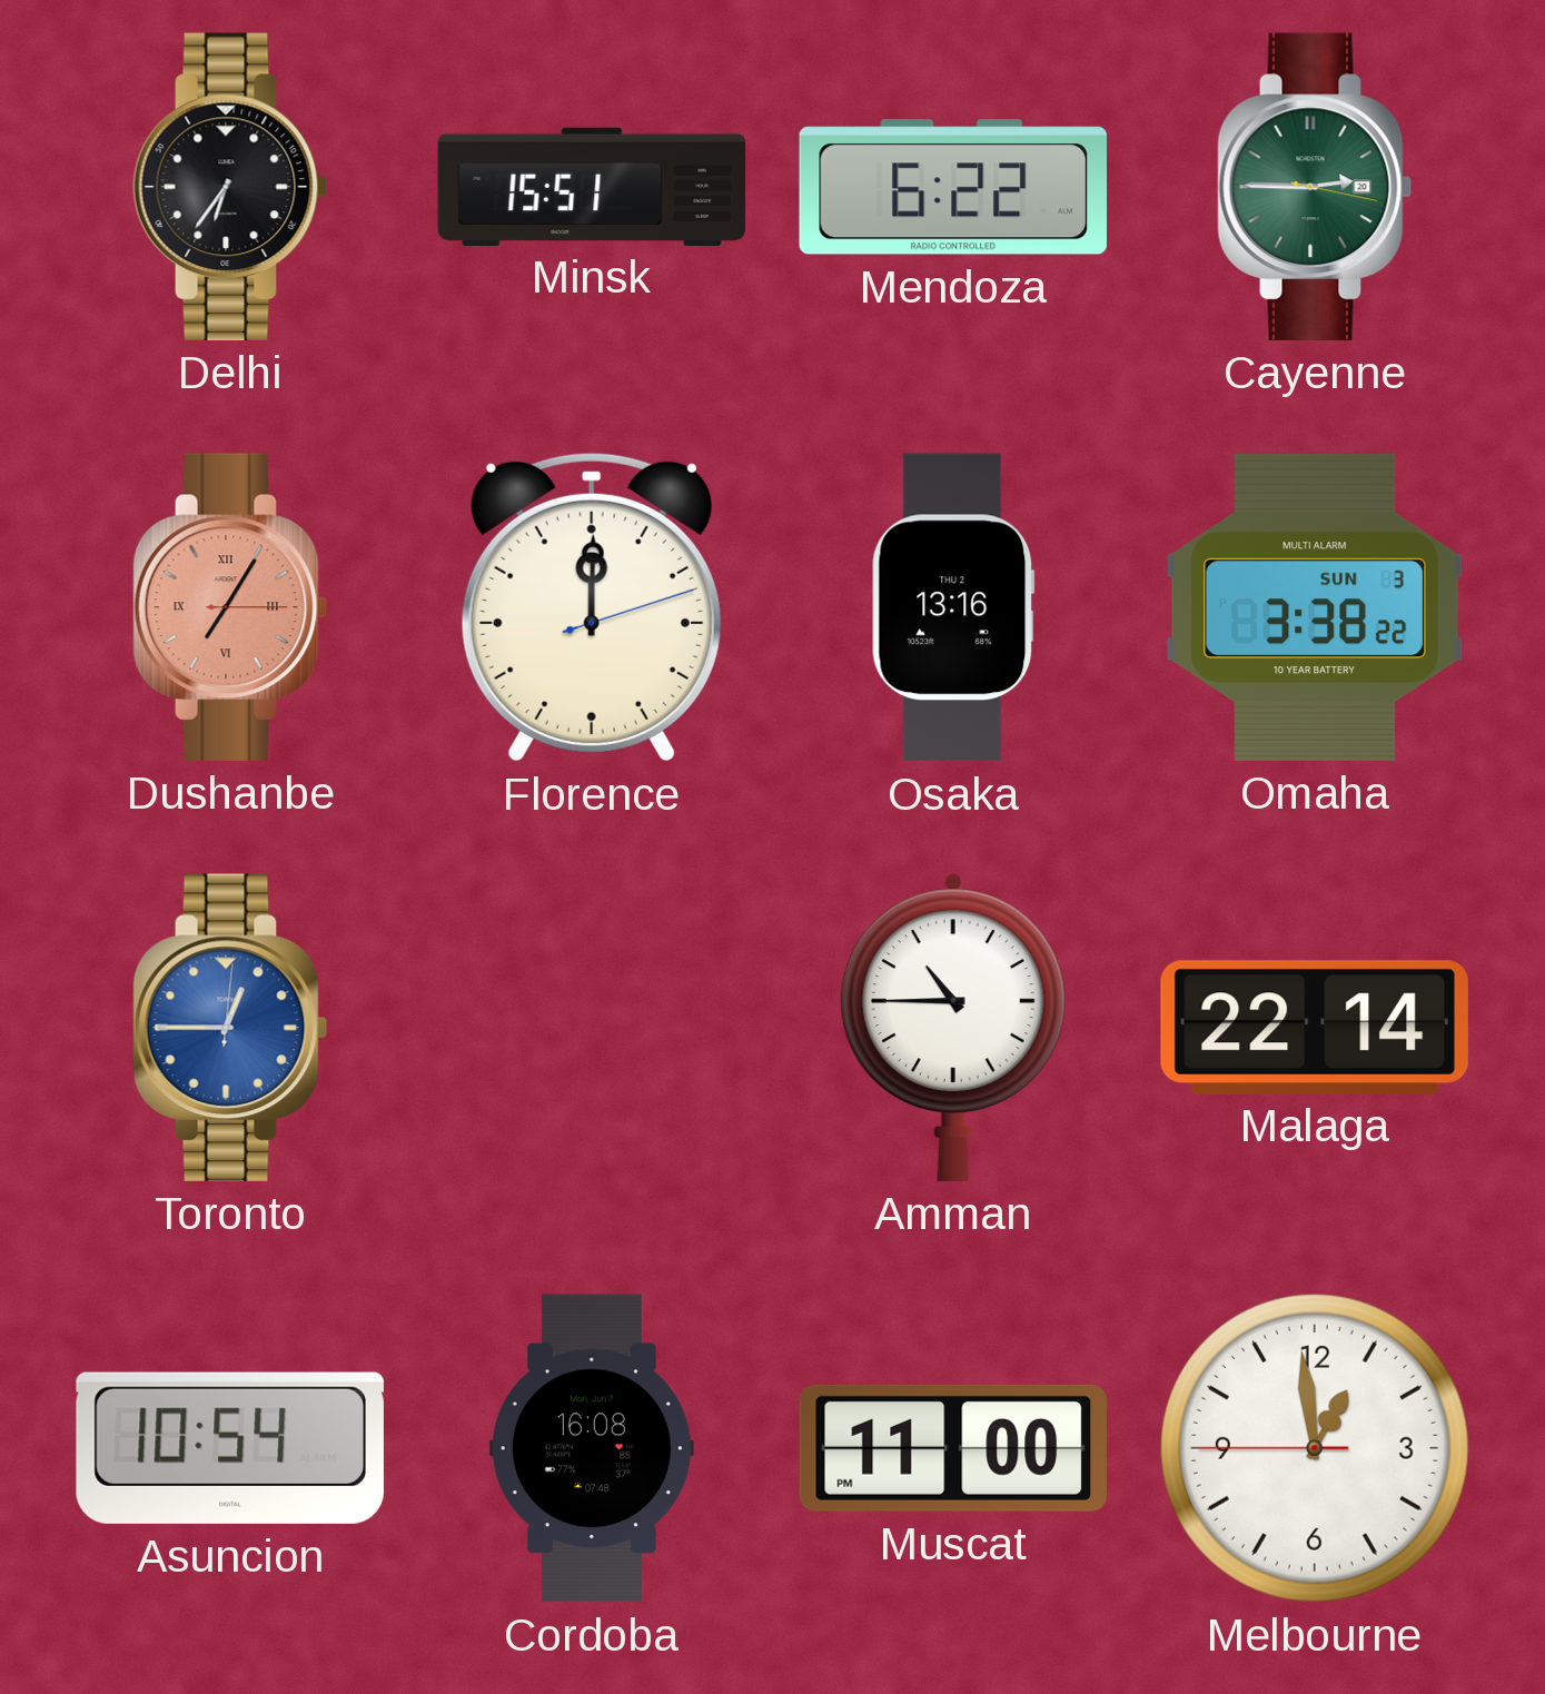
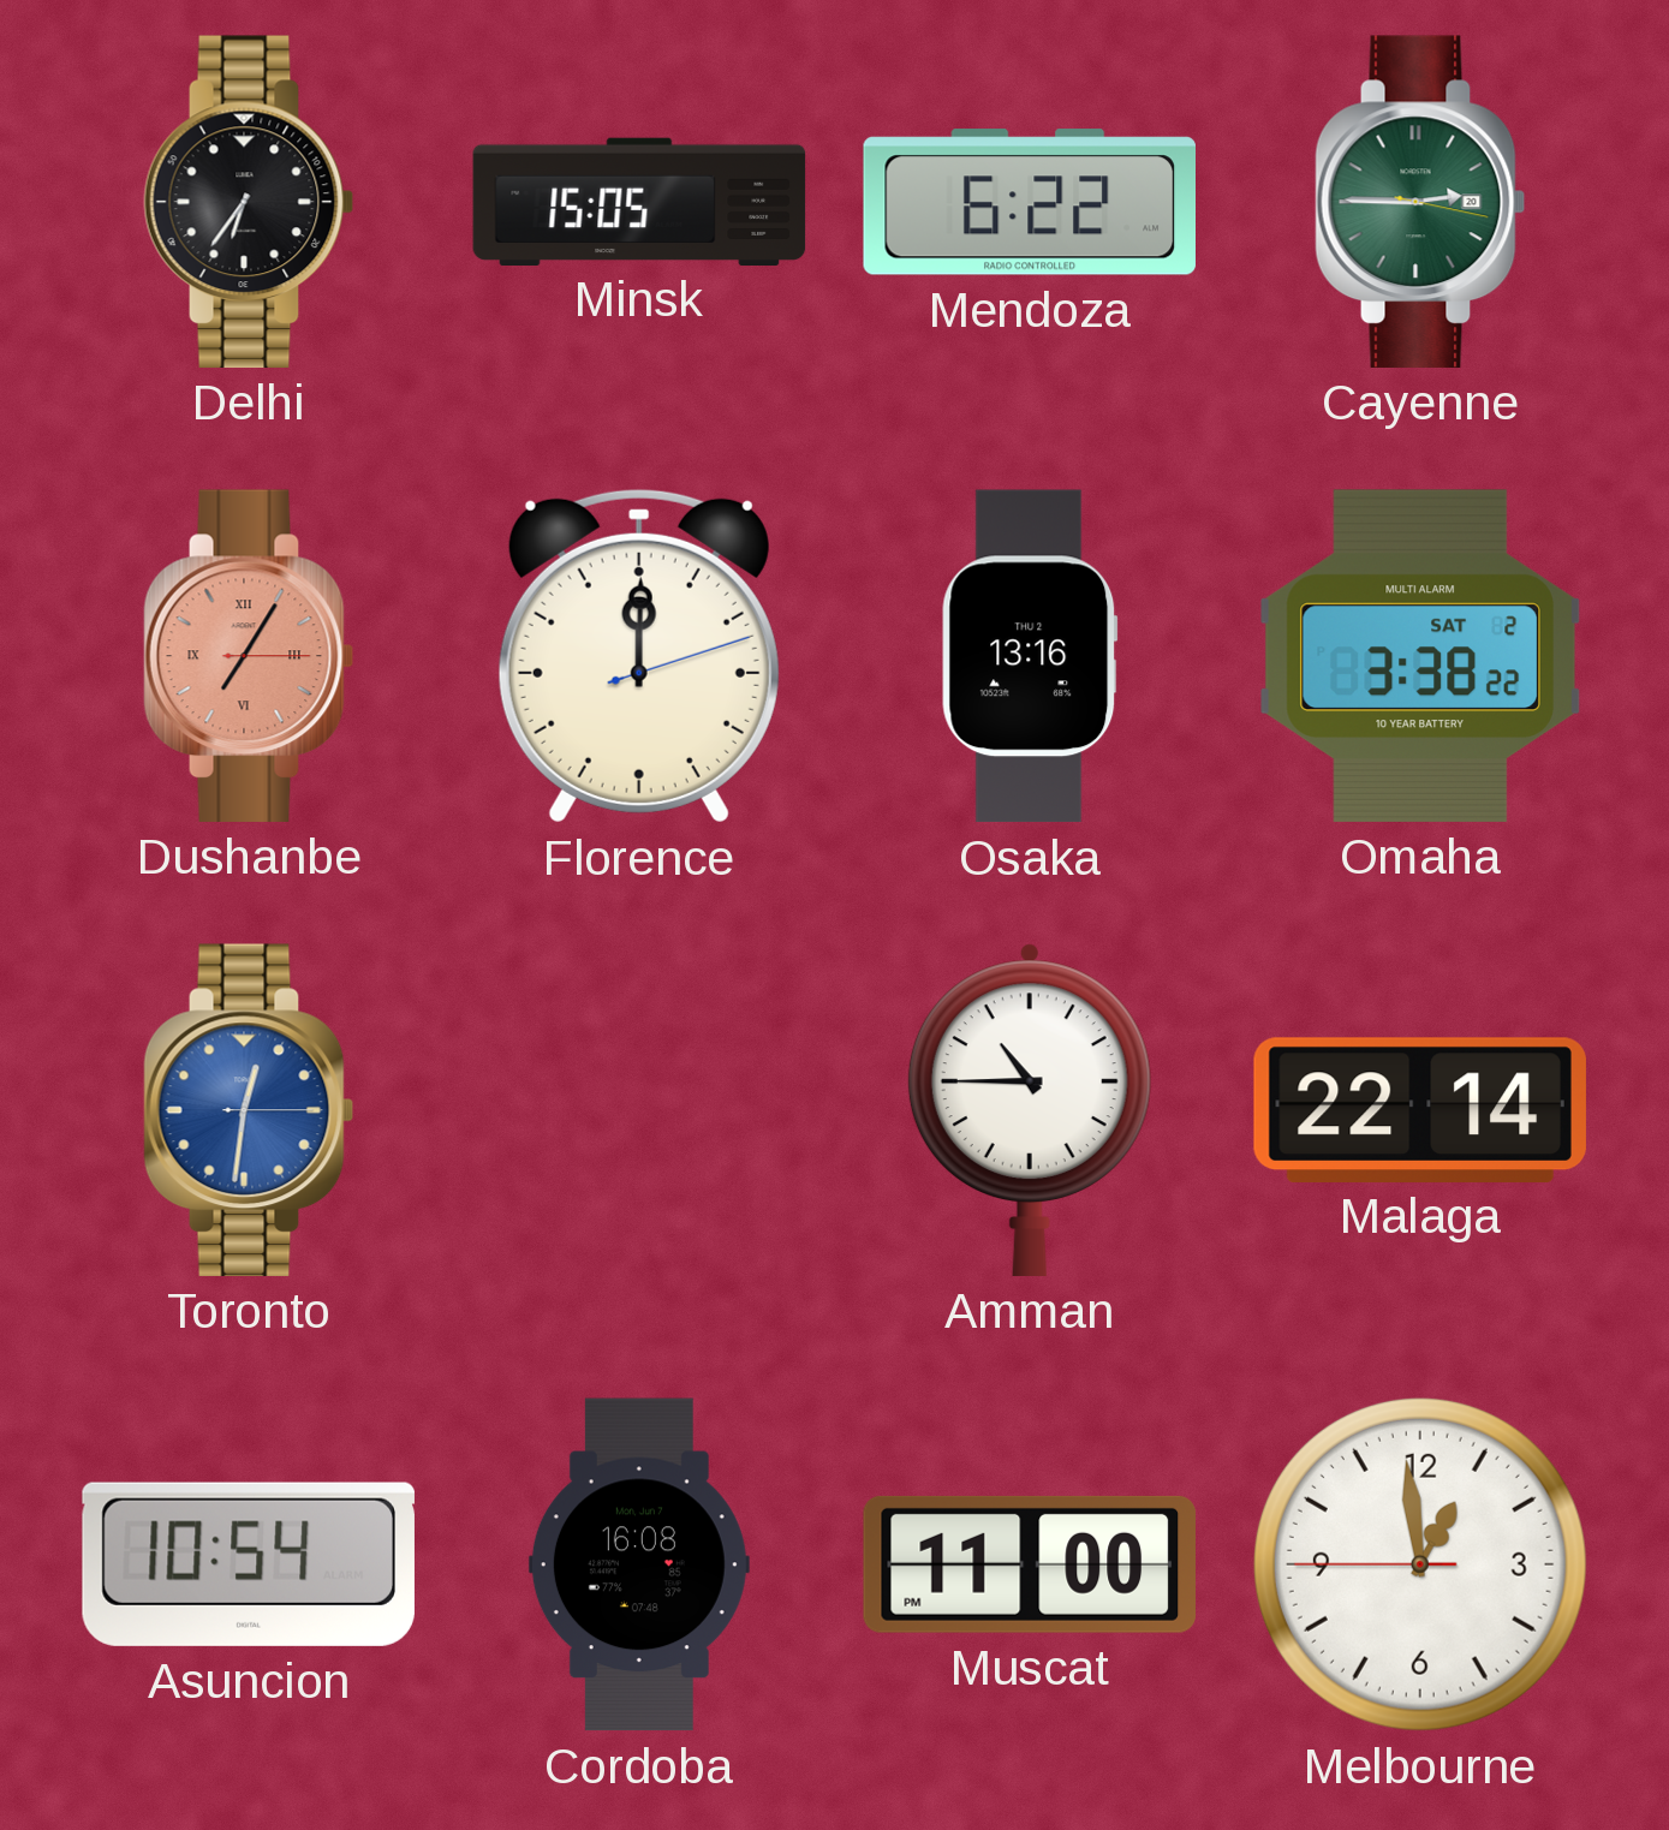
Minsk: 15:51 -> 15:05
Omaha date: SUN 3 -> SAT 2
Toronto: 12:45 -> 12:31
